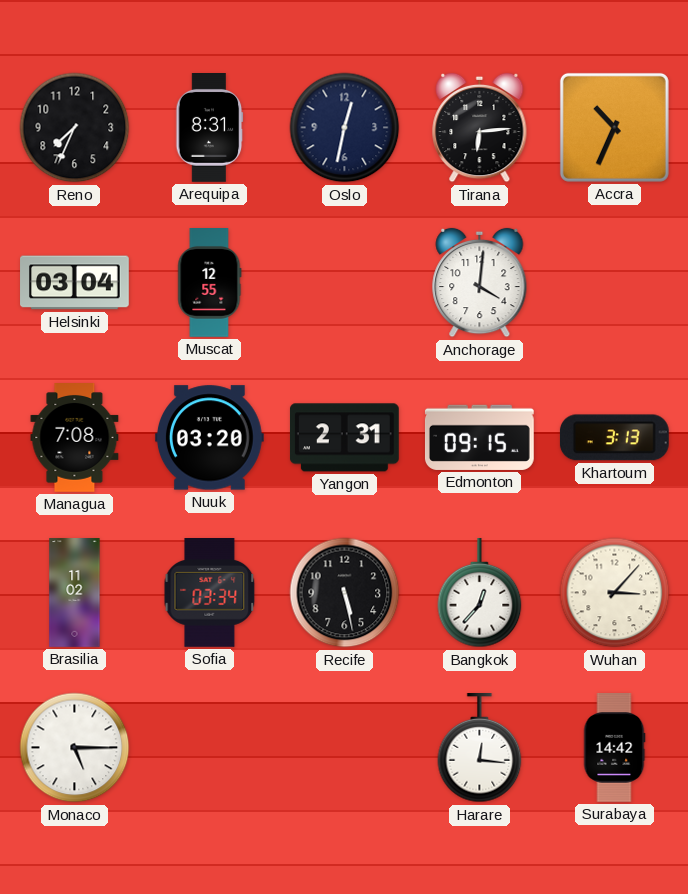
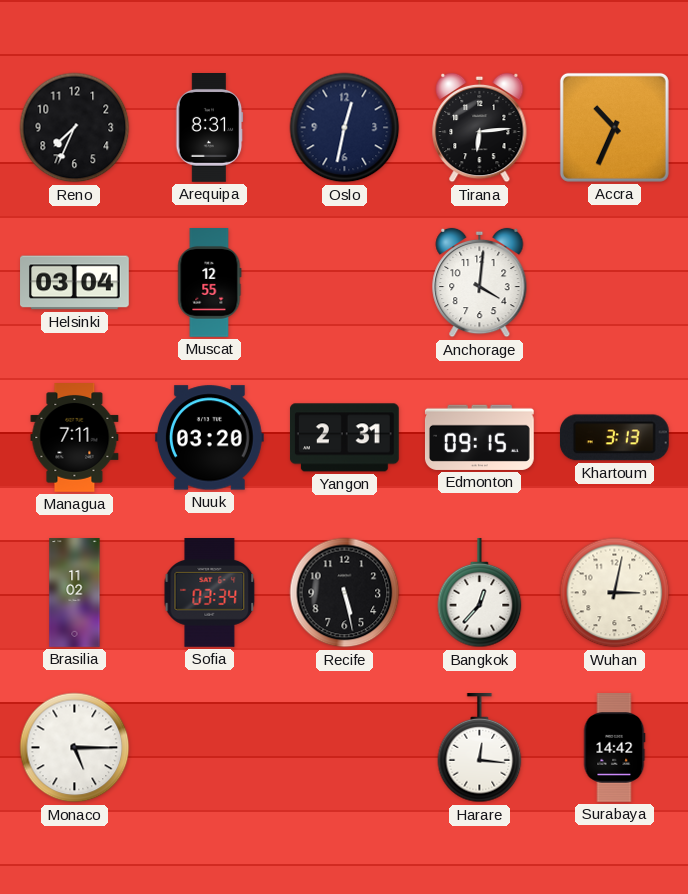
Managua: 7:08 -> 7:11
Wuhan: 3:07 -> 3:02
